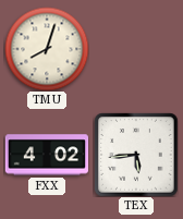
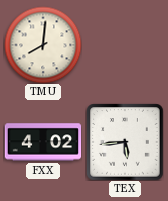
TMU: 8:03 -> 8:01
